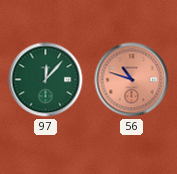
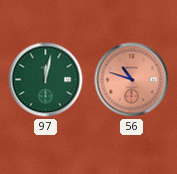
97: 12:07 -> 12:02
